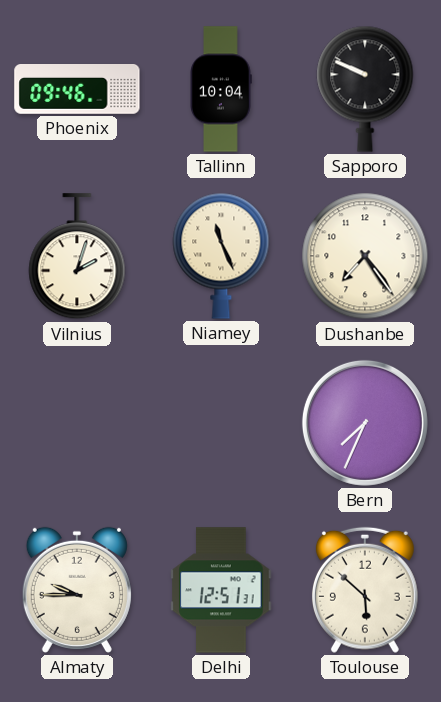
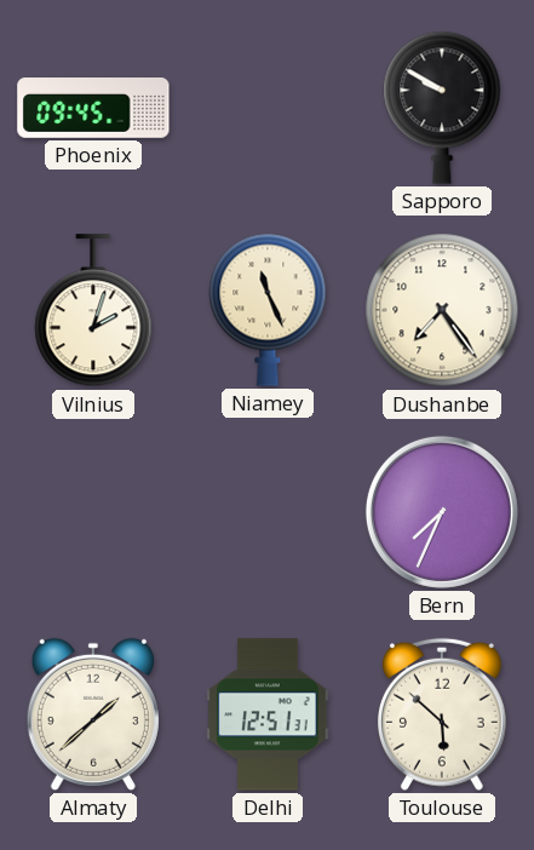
Phoenix: 09:46 -> 09:45
Tallinn: 10:04 -> none
Sapporo: 9:49 -> 9:50
Almaty: 9:45 -> 1:38
